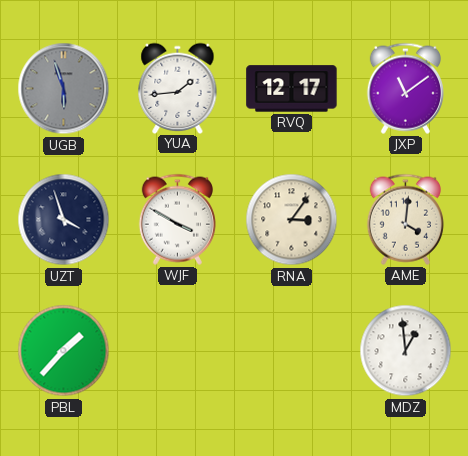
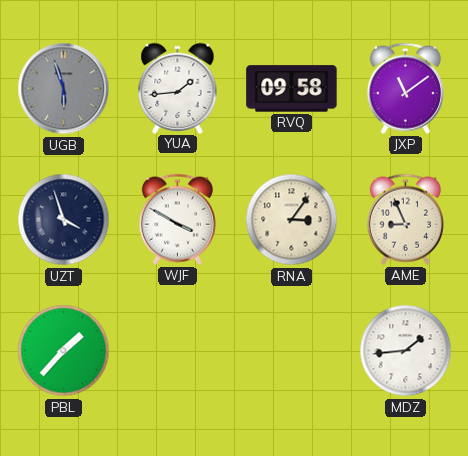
RVQ: 12:17 -> 09:58
AME: 4:01 -> 8:56
MDZ: 12:59 -> 1:44
